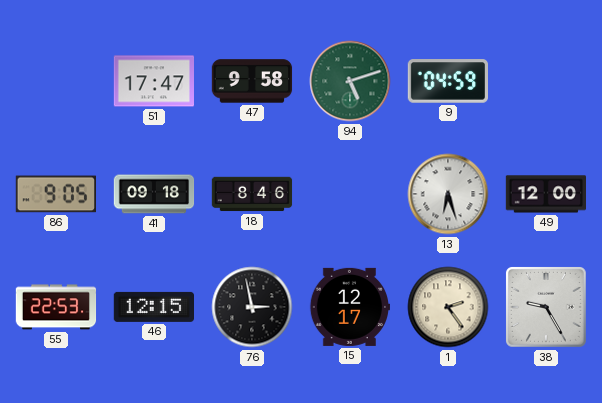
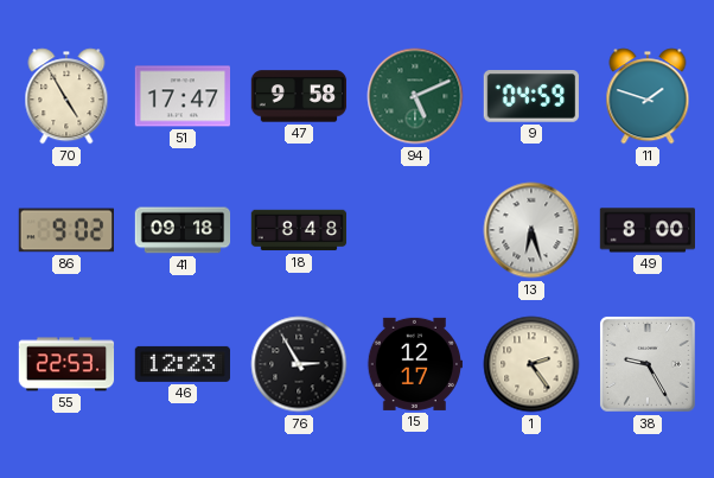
70: none -> 4:55
94: 5:12 -> 5:11
11: none -> 1:48
86: 9:05 -> 9:02
18: 8:46 -> 8:48
49: 12:00 -> 8:00
46: 12:15 -> 12:23
76: 2:58 -> 2:55
